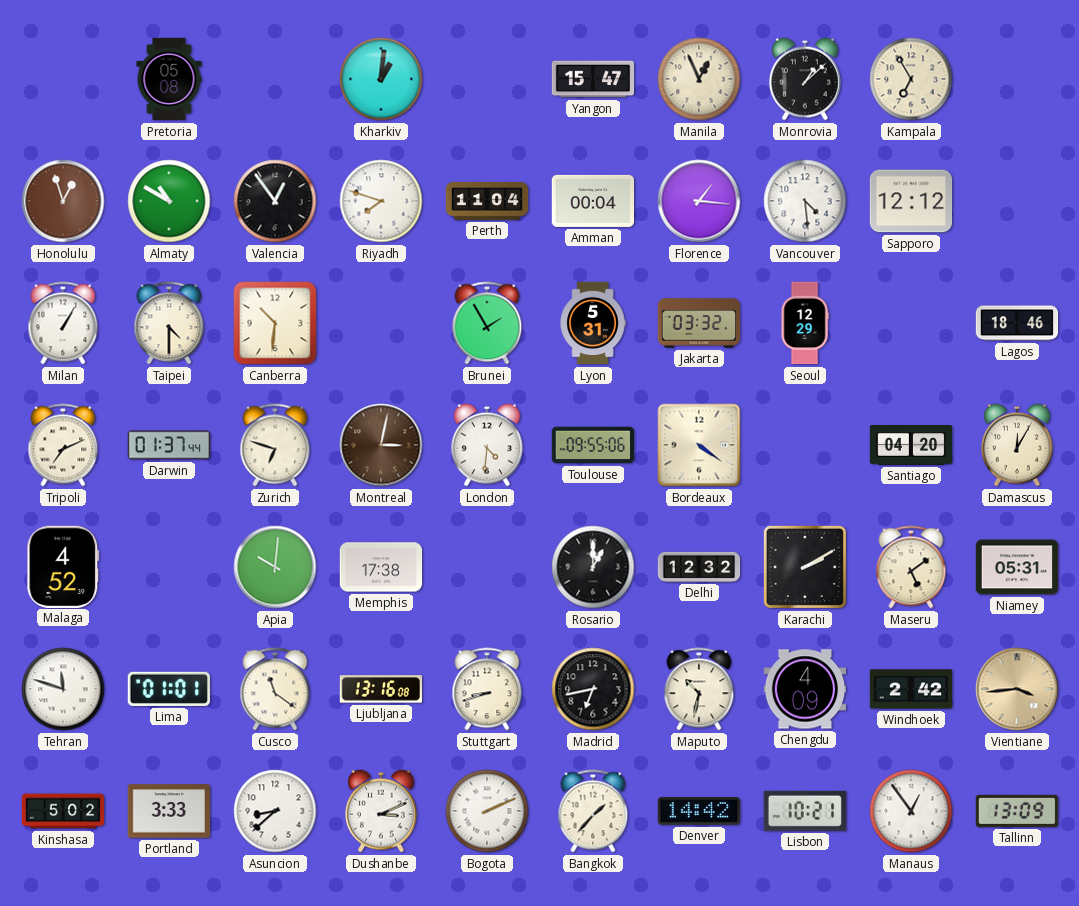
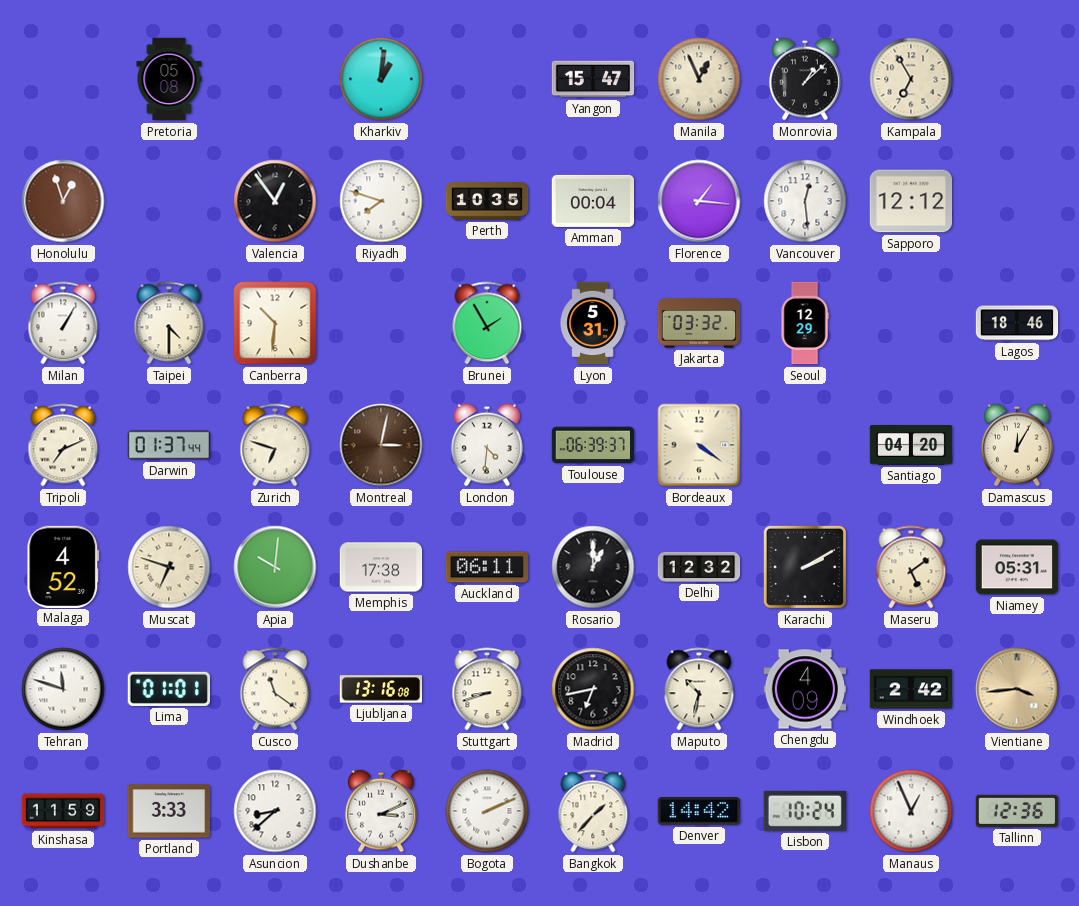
Almaty: 10:50 -> none
Perth: 11:04 -> 10:35
Vancouver: 4:29 -> 12:29
Toulouse: 09:55 -> 06:39
Muscat: none -> 6:48
Auckland: none -> 06:11
Kinshasa: 5:02 -> 11:59
Lisbon: 10:21 -> 10:24
Manaus: 12:54 -> 12:56
Tallinn: 13:09 -> 12:36
